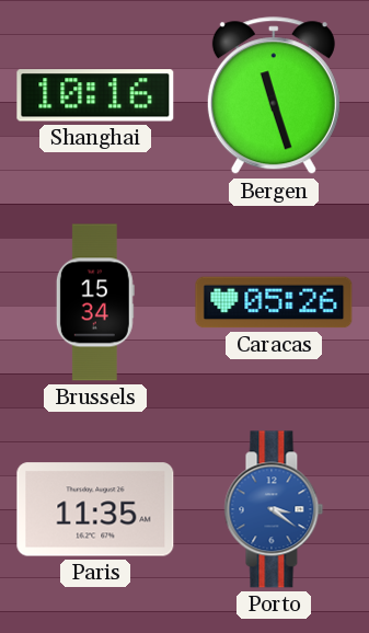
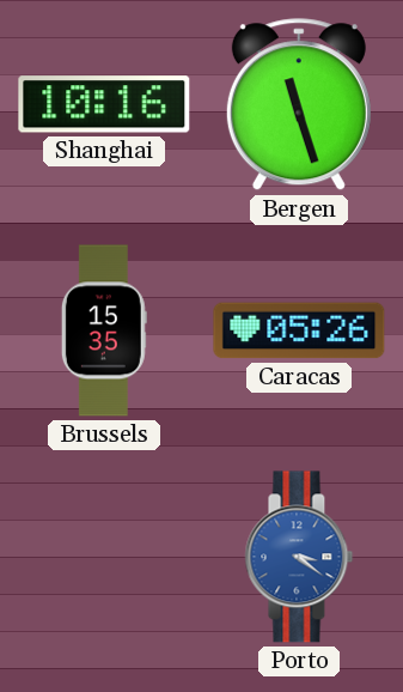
Brussels: 15:34 -> 15:35
Paris: 11:35 -> none
